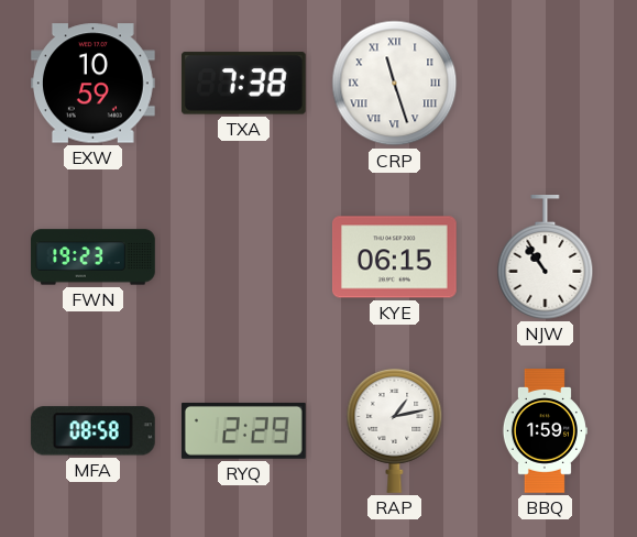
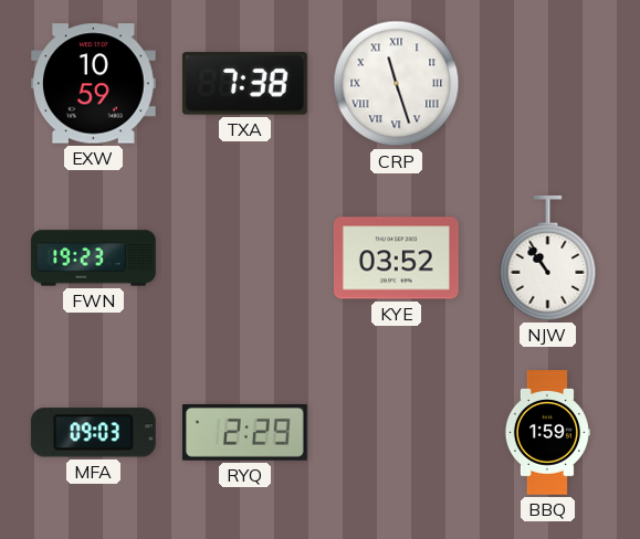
KYE: 06:15 -> 03:52
MFA: 08:58 -> 09:03
RAP: 1:13 -> none
